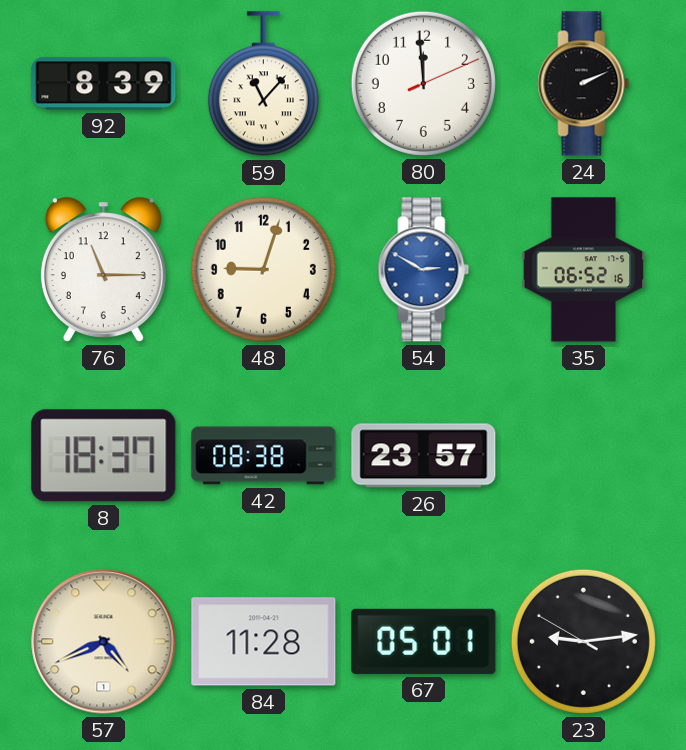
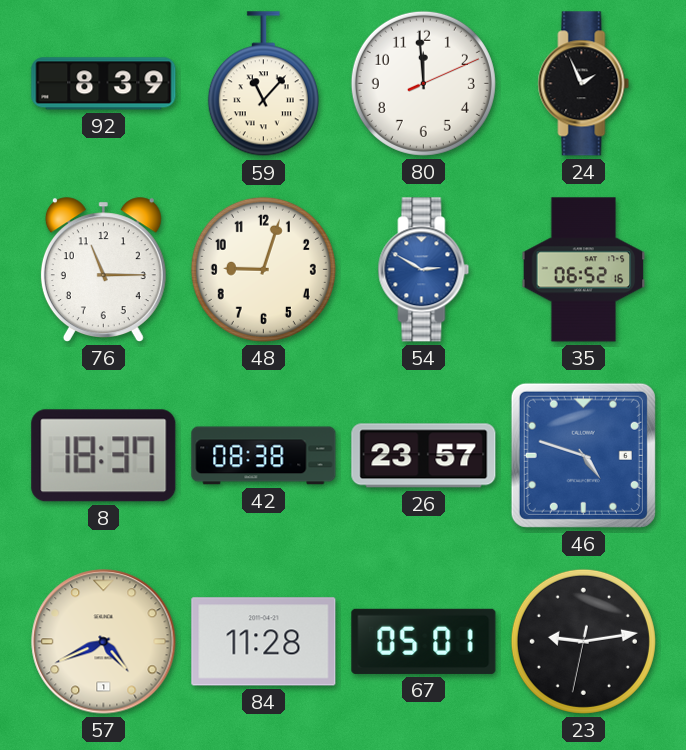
24: 2:11 -> 1:56
46: none -> 4:48
23: 9:13:50 -> 9:13:32
